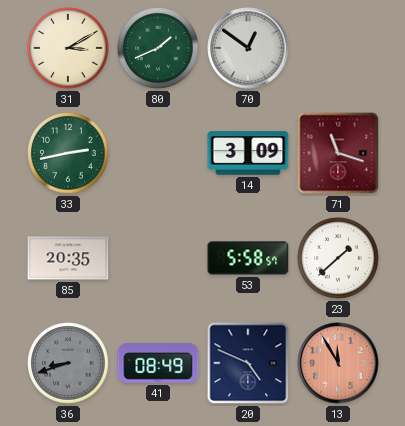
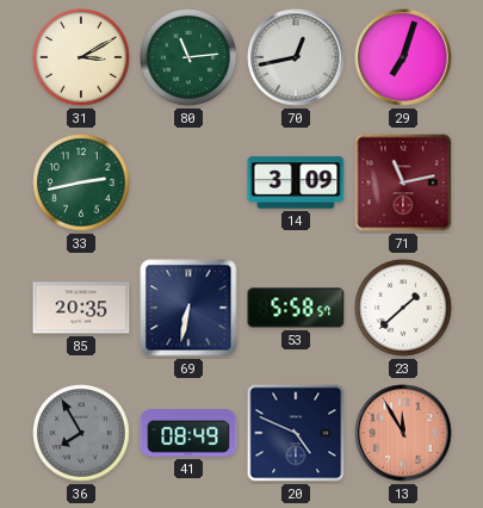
80: 1:41 -> 11:14
70: 12:51 -> 12:43
29: none -> 7:03
71: 11:18 -> 11:13
69: none -> 6:32
36: 8:42 -> 7:55
